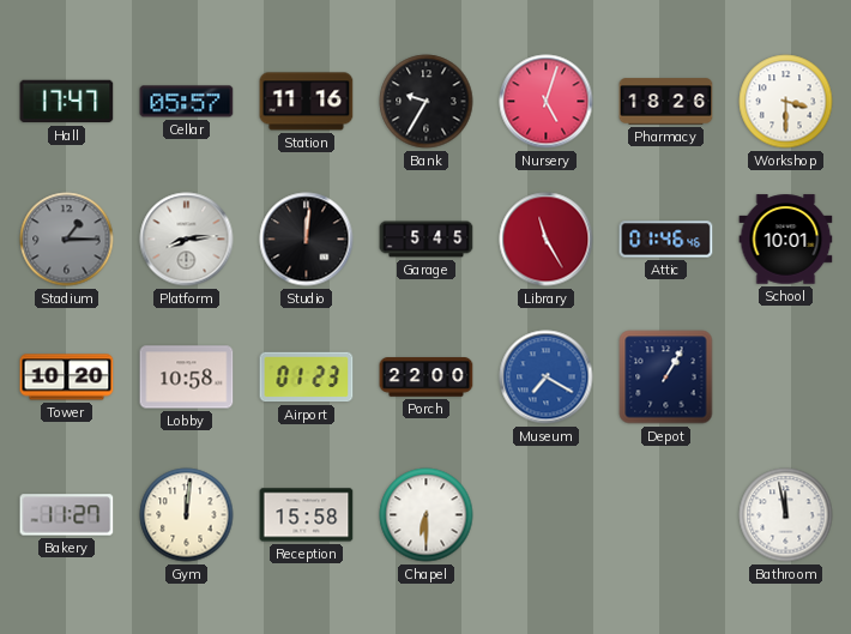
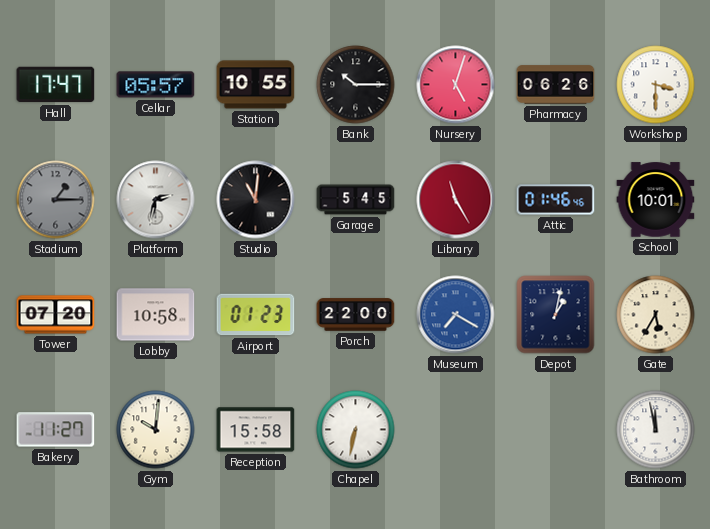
Station: 11:16 -> 10:55
Bank: 9:35 -> 10:15
Pharmacy: 18:26 -> 06:26
Platform: 8:14 -> 2:32
Studio: 12:01 -> 11:01
Tower: 10:20 -> 07:20
Depot: 1:05 -> 1:02
Gate: none -> 5:35
Gym: 12:01 -> 10:01
Chapel: 6:30 -> 6:32
